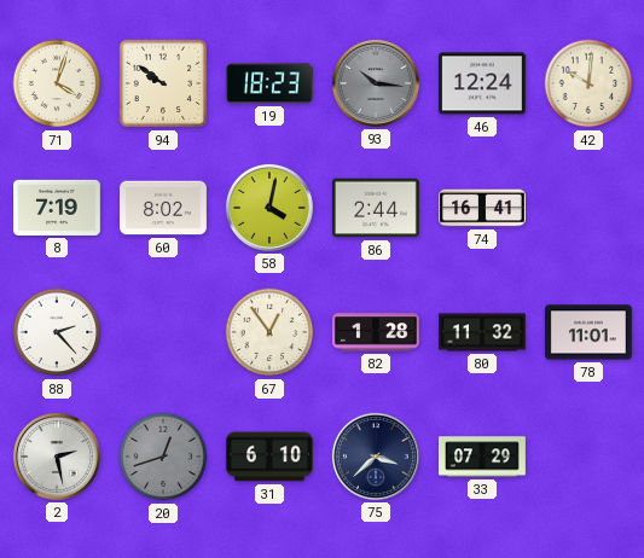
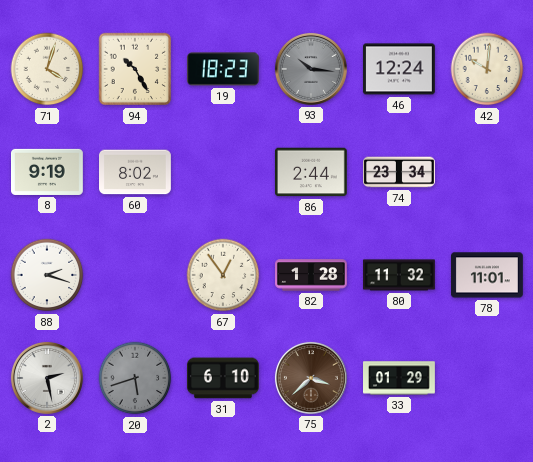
94: 9:51 -> 10:25
8: 7:19 -> 9:19
58: 4:02 -> none
74: 16:41 -> 23:34
88: 2:23 -> 2:18
20: 12:42 -> 5:42
75 dial: navy -> brown
33: 07:29 -> 01:29
